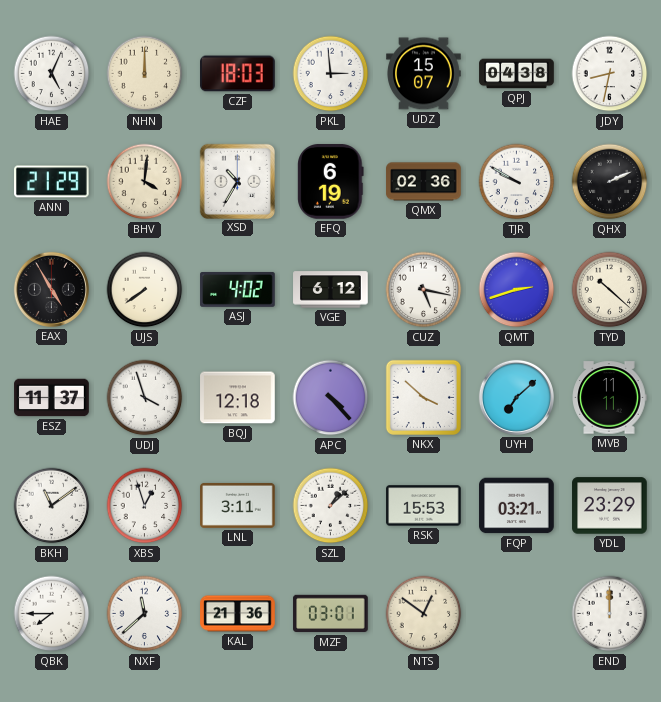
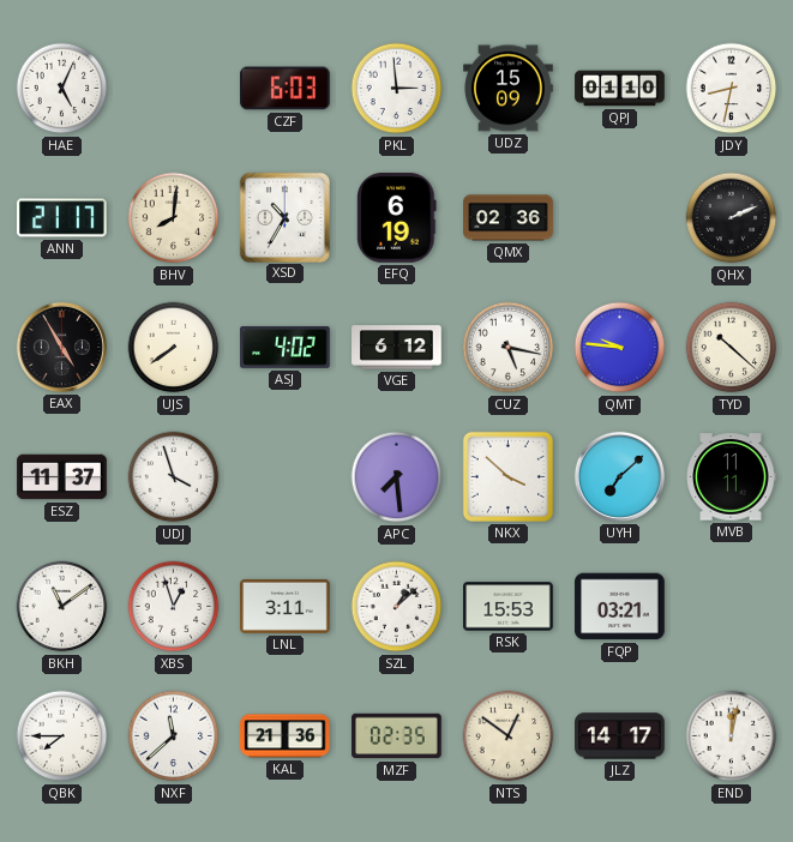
NHN: 12:00 -> none
CZF: 18:03 -> 6:03
UDZ: 15:07 -> 15:09
QPJ: 04:38 -> 01:10
ANN: 21:29 -> 21:17
BHV: 4:01 -> 8:01
TJR: 9:50 -> none
QMT: 2:42 -> 9:46
BQJ: 12:18 -> none
APC: 4:23 -> 7:29
YDL: 23:29 -> none
MZF: 03:01 -> 02:35
JLZ: none -> 14:17
END: 12:00 -> 12:02
